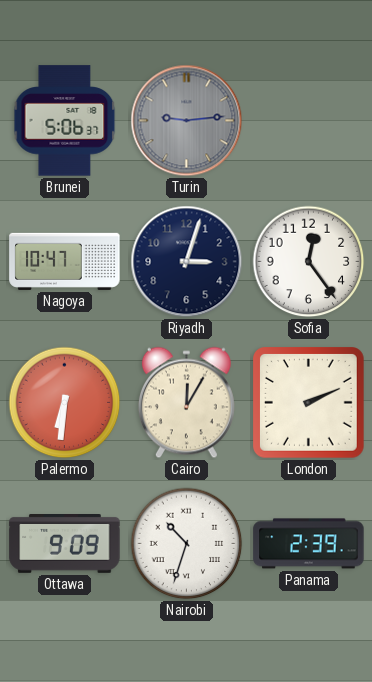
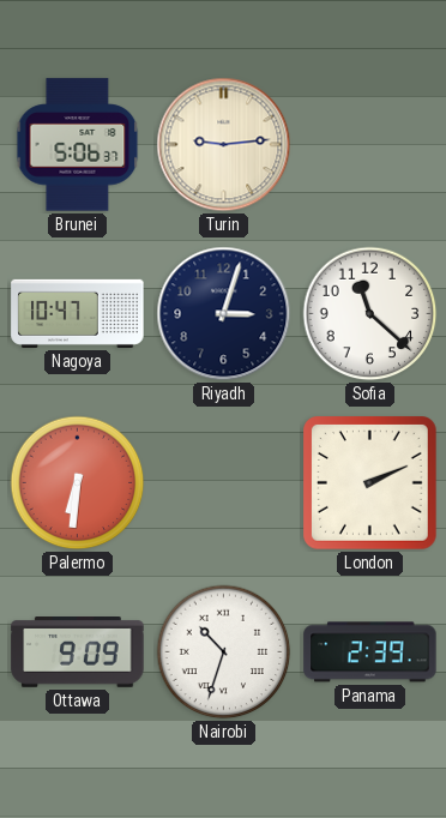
Turin dial: grey -> cream
Sofia: 12:24 -> 11:22
Cairo: 12:05 -> none
